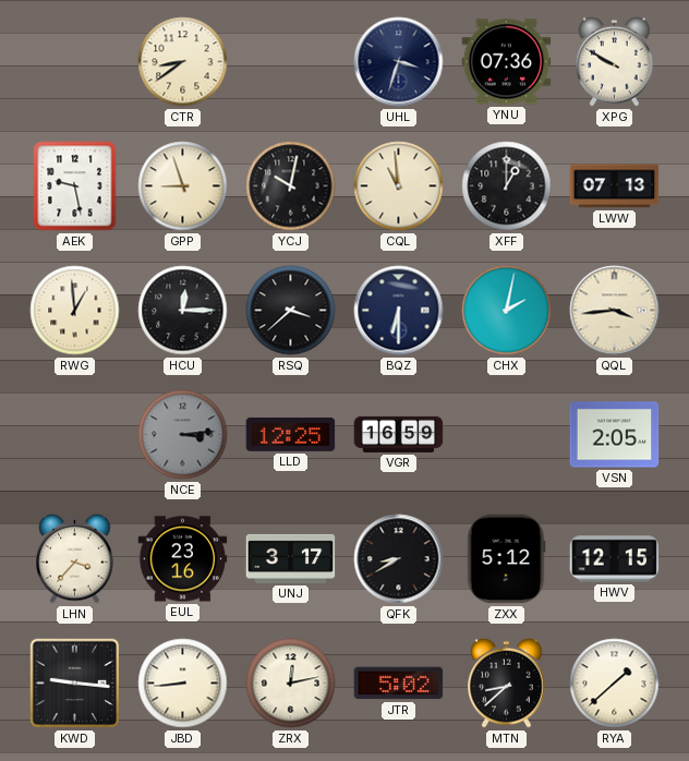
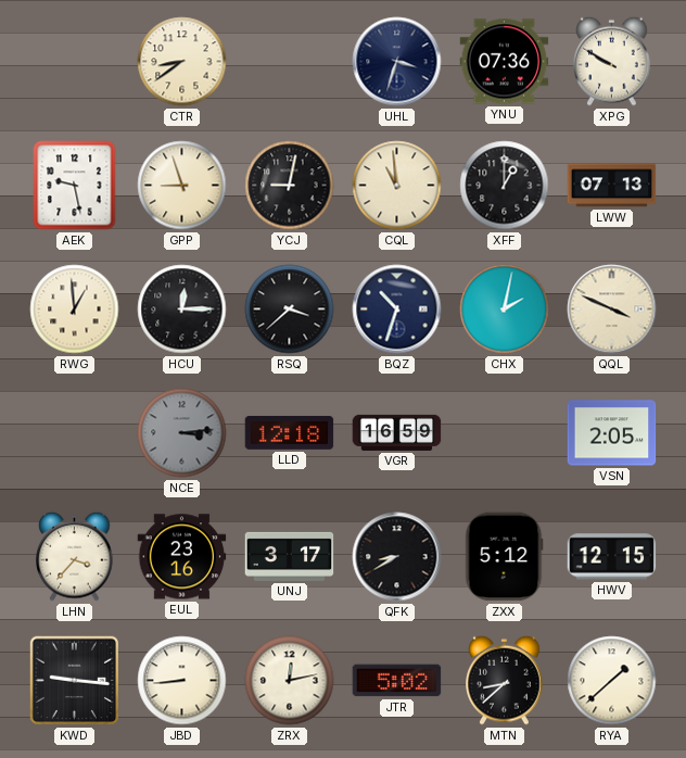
YCJ: 10:02 -> 9:02
BQZ: 6:30 -> 10:33
QQL: 3:44 -> 3:49
LLD: 12:25 -> 12:18
